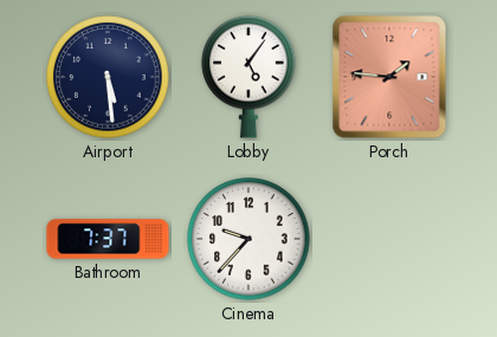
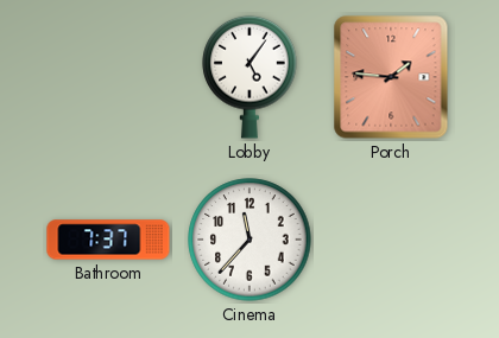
Airport: 5:29 -> none
Cinema: 9:37 -> 11:37
